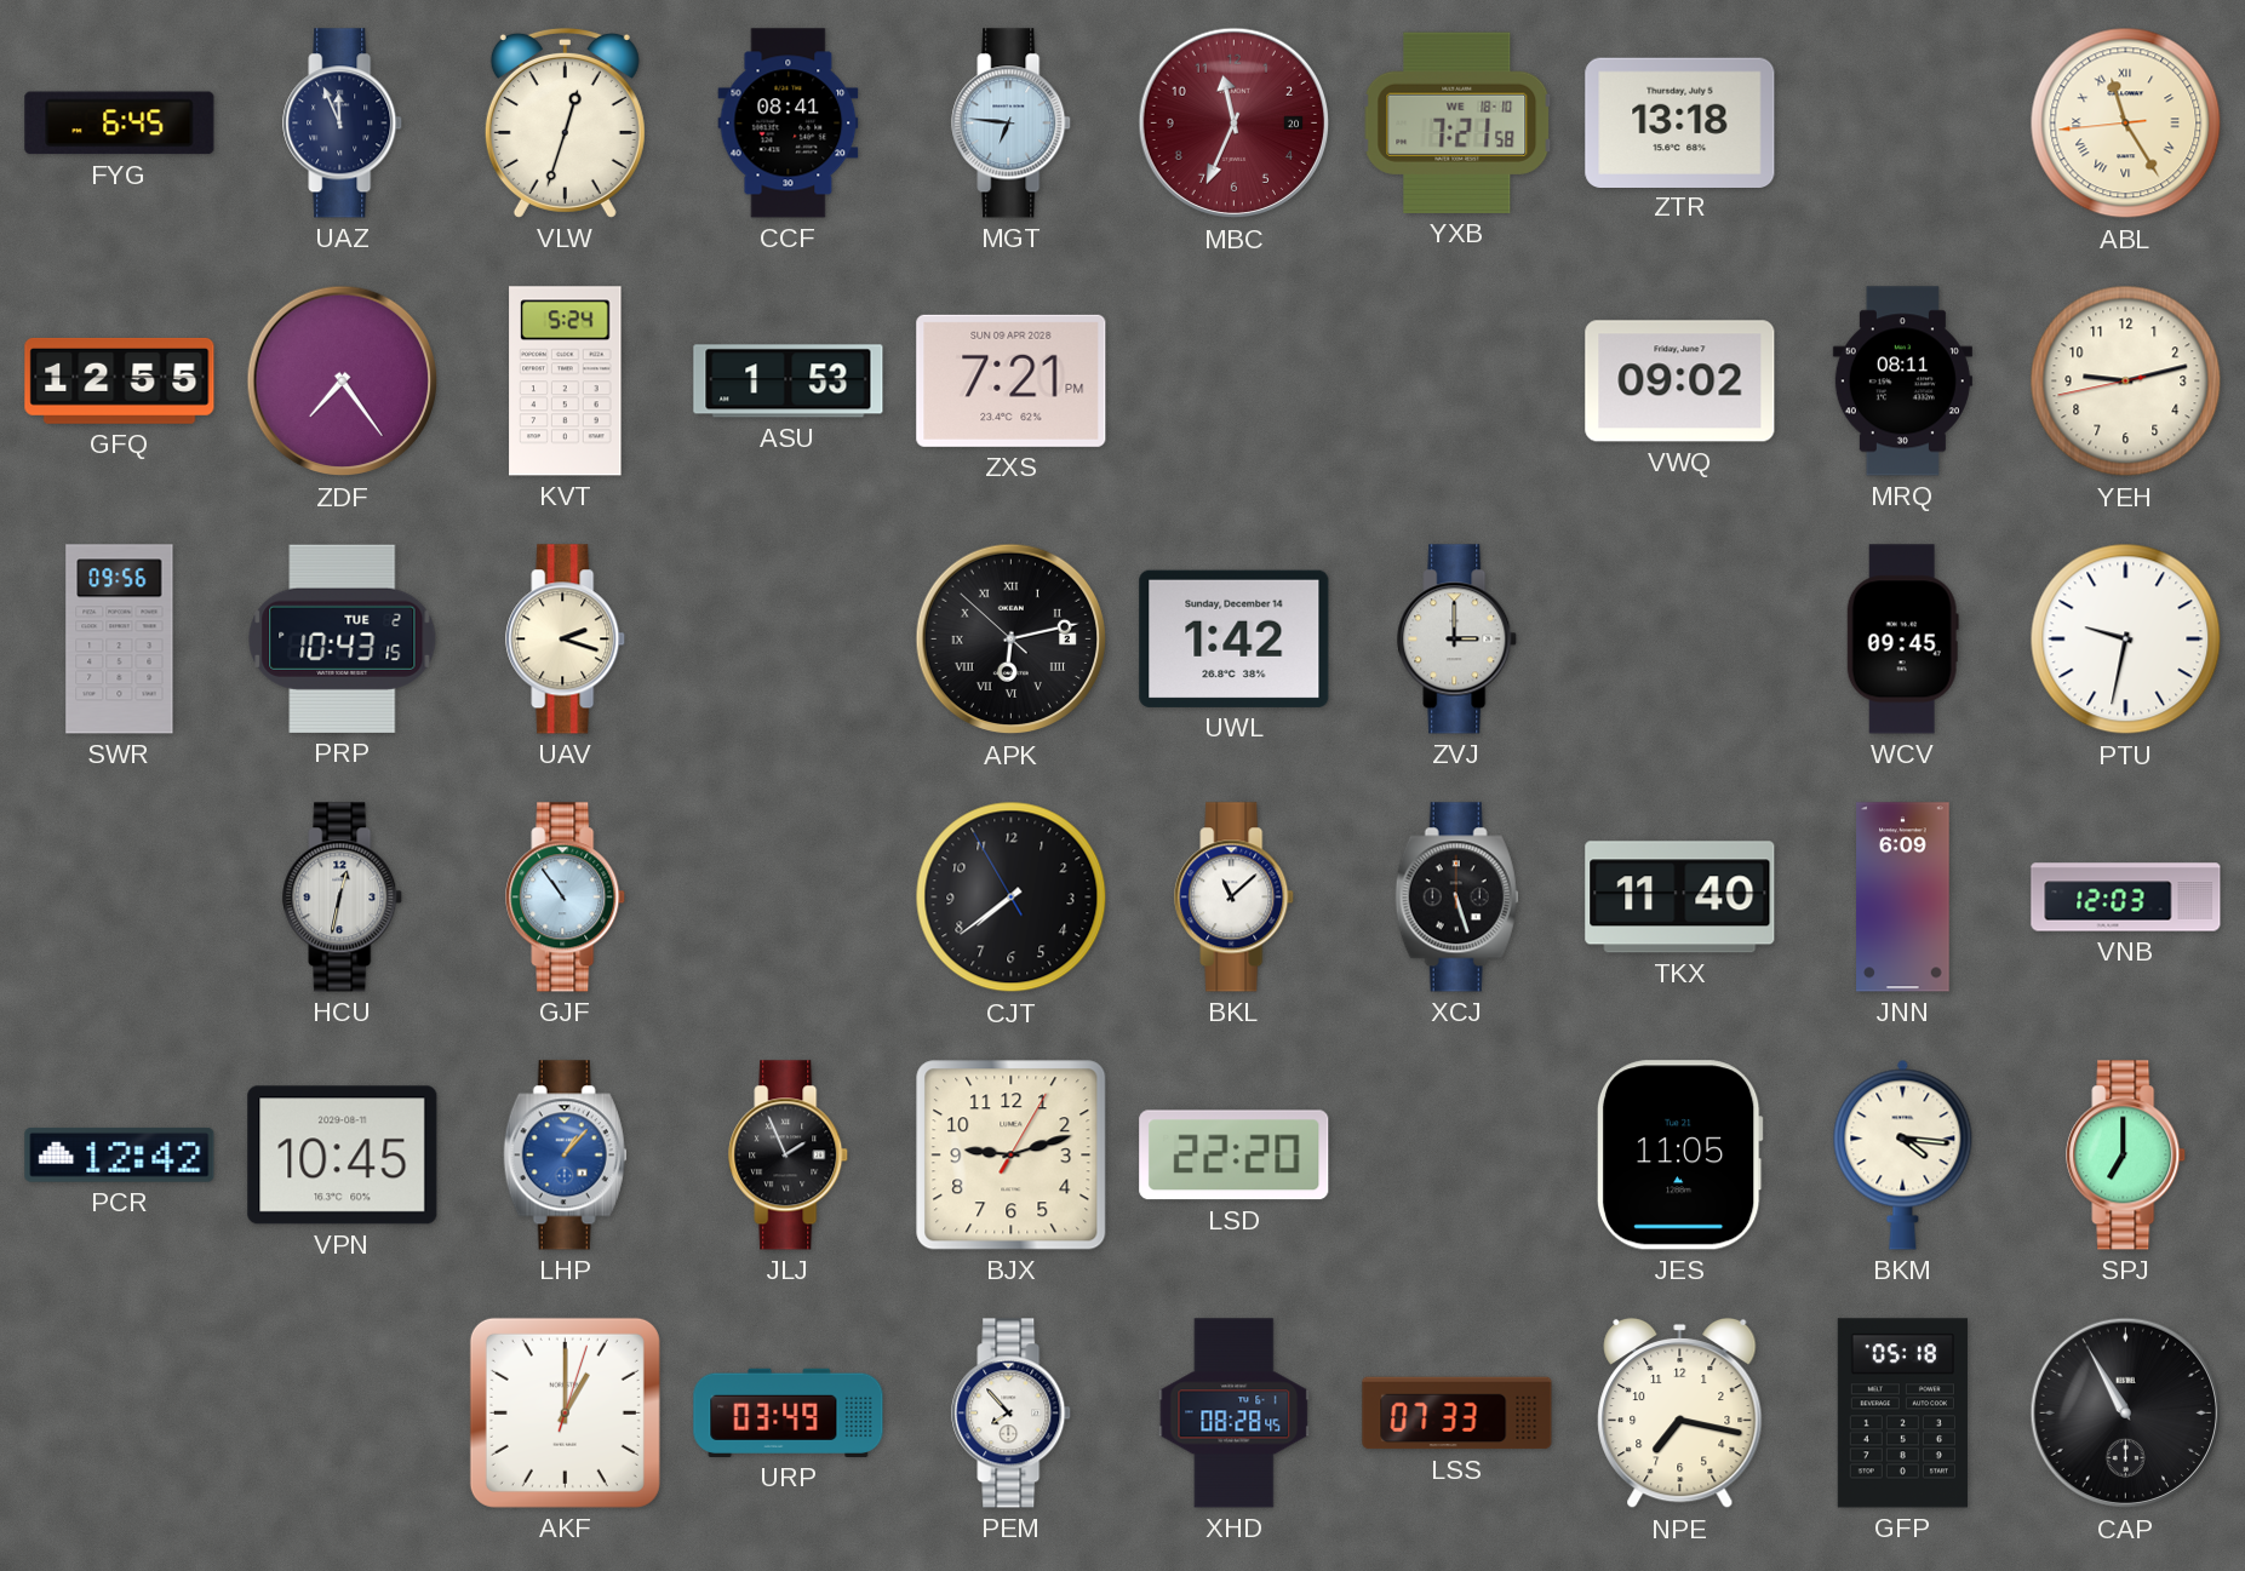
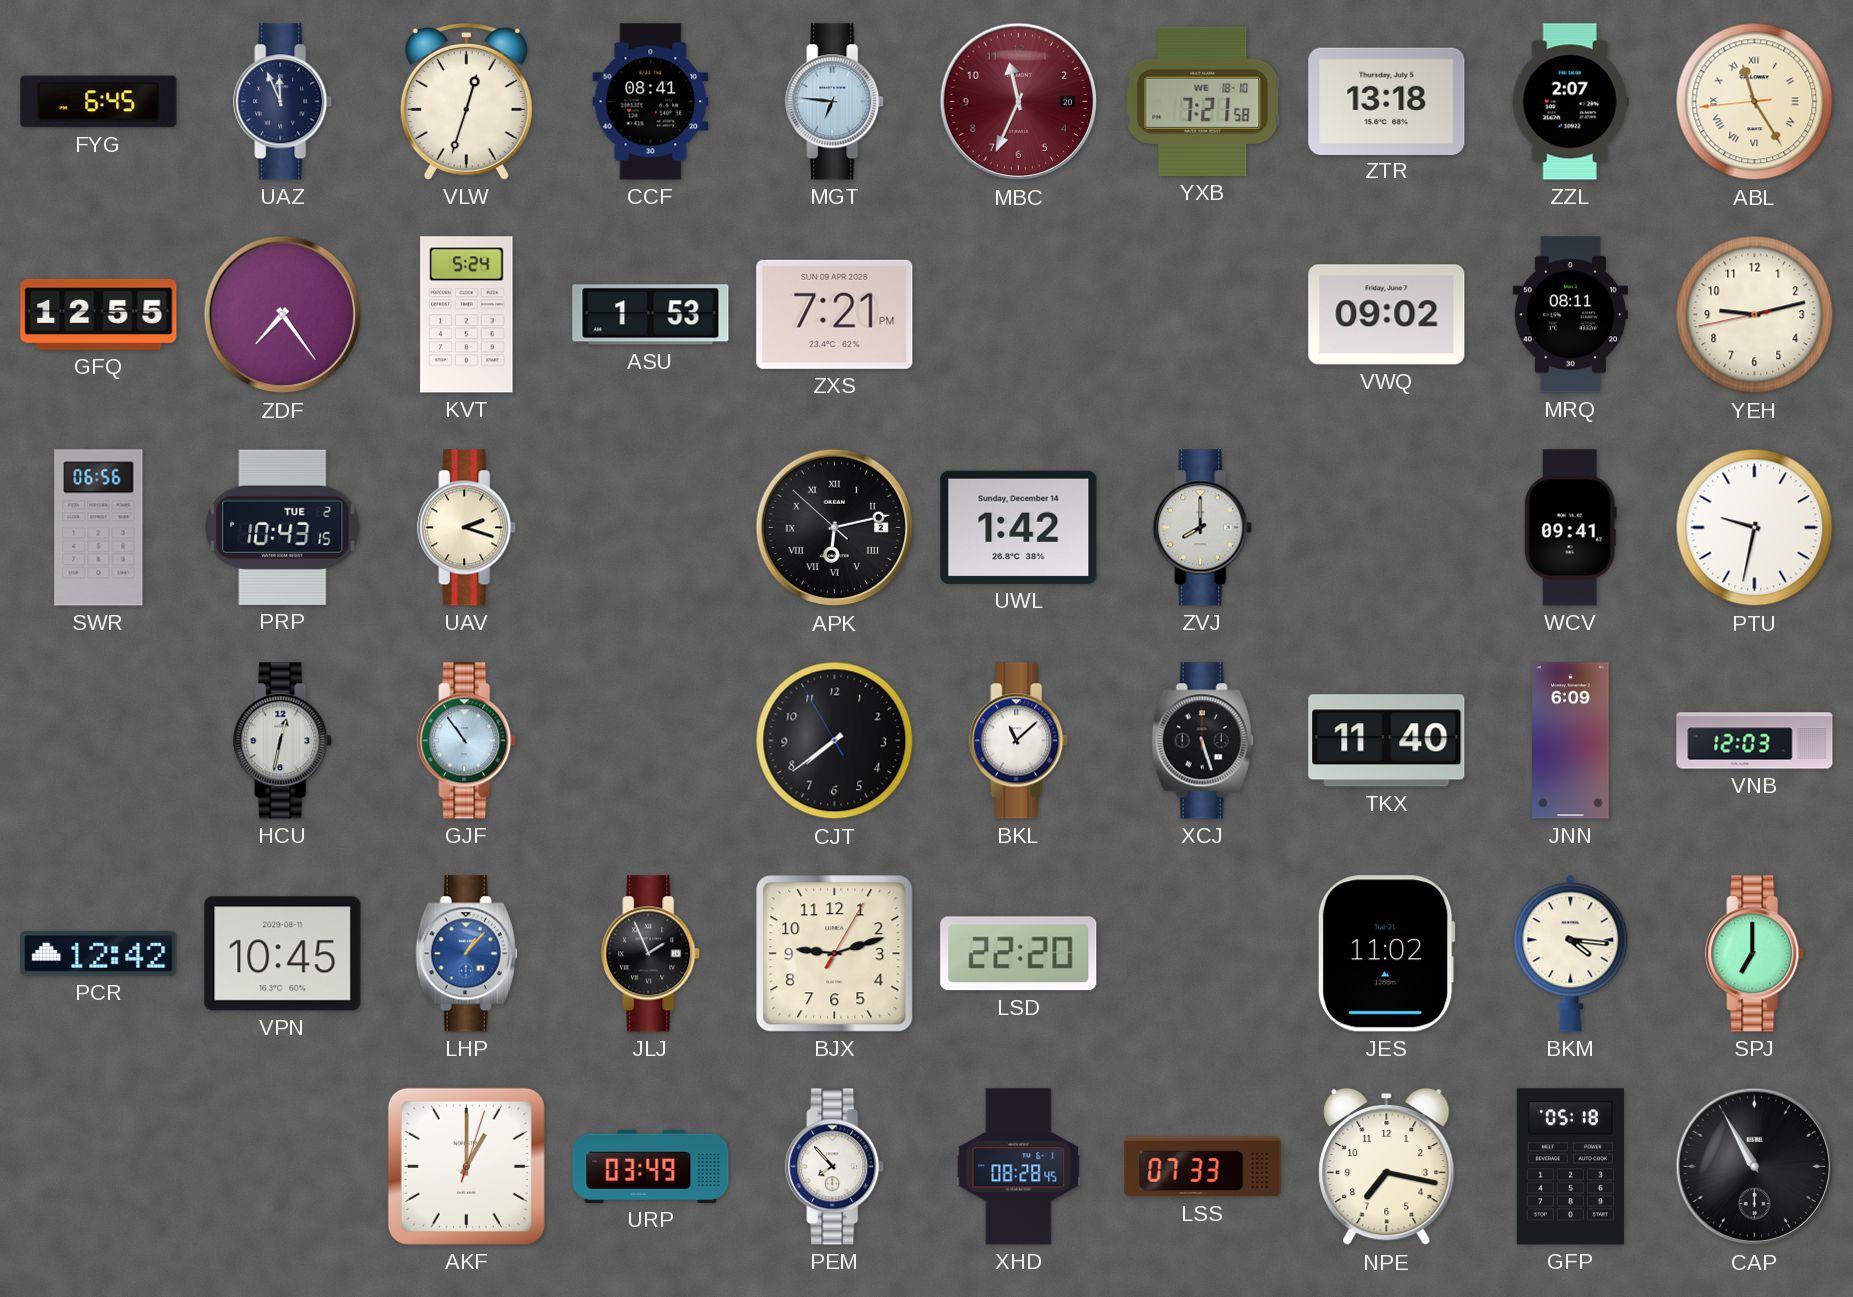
ZZL: none -> 2:07
SWR: 09:56 -> 06:56
ZVJ: 3:00 -> 8:00
WCV: 09:45 -> 09:41
JES: 11:05 -> 11:02
